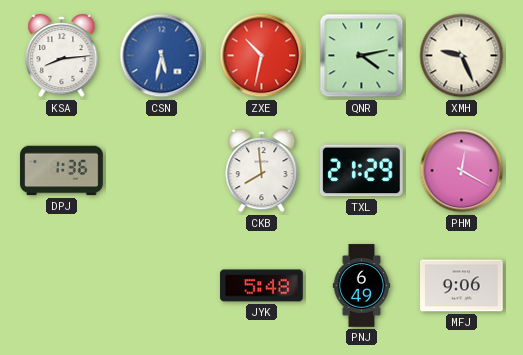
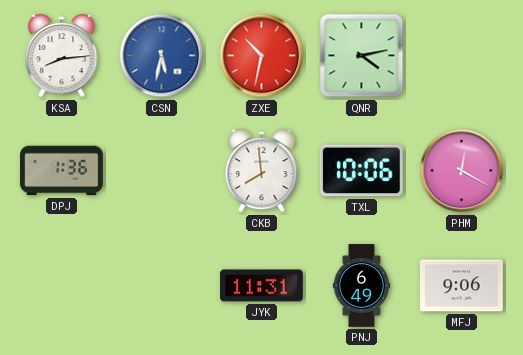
XMH: 9:26 -> none
TXL: 21:29 -> 10:06
JYK: 5:48 -> 11:31
